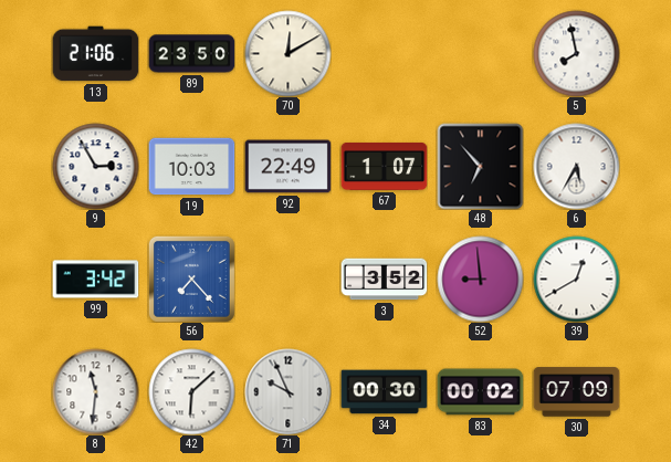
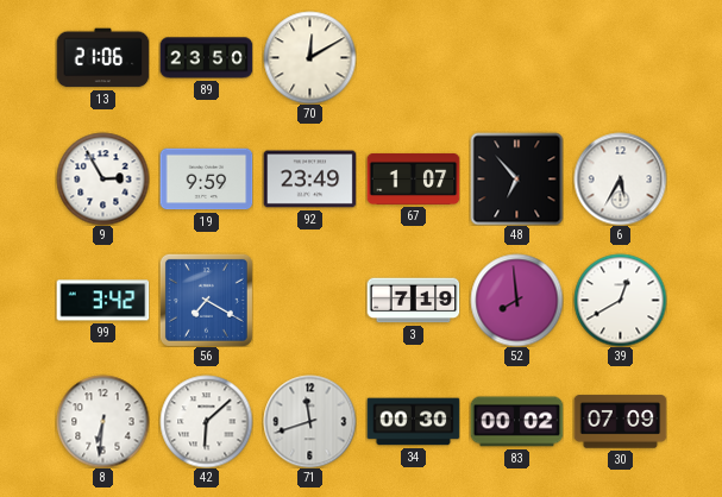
5: 7:58 -> none
19: 10:03 -> 9:59
92: 22:49 -> 23:49
56: 7:23 -> 7:20
3: 3:52 -> 7:19
52: 8:59 -> 7:59
8: 11:31 -> 6:31
71: 9:56 -> 11:42
